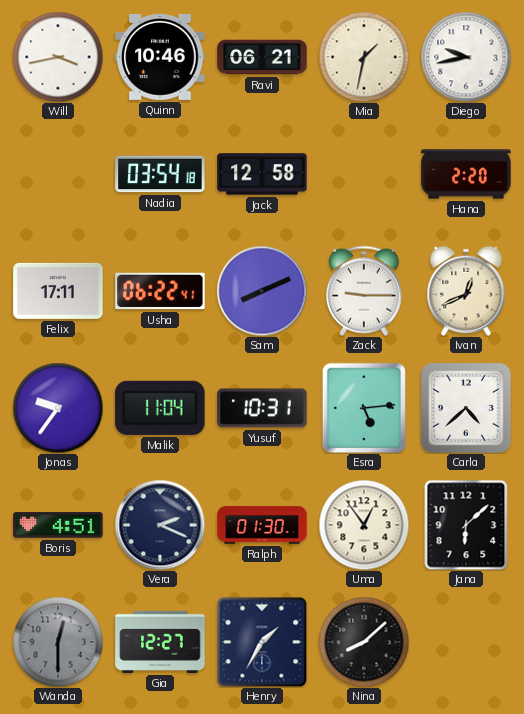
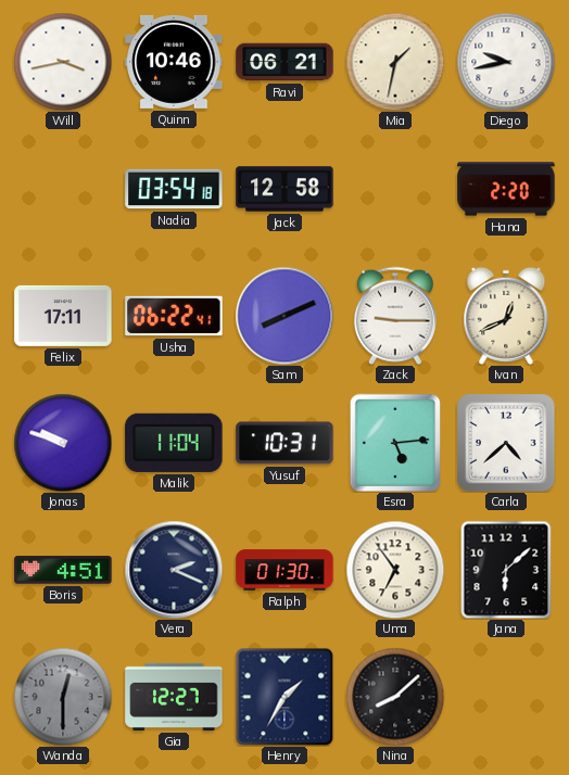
Jonas: 9:36 -> 9:48
Uma: 12:54 -> 6:54
